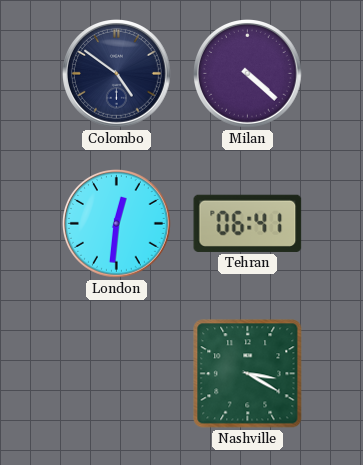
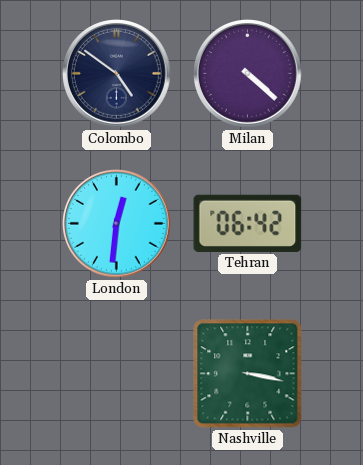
Tehran: 06:41 -> 06:42
Nashville: 3:20 -> 3:17
